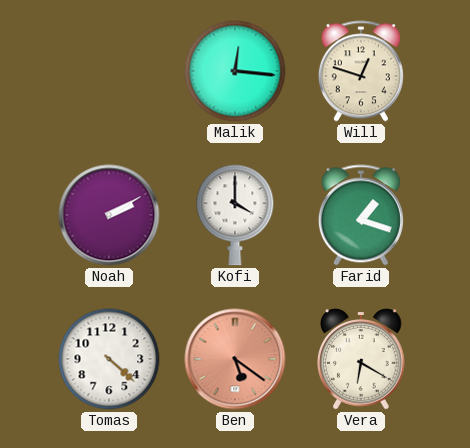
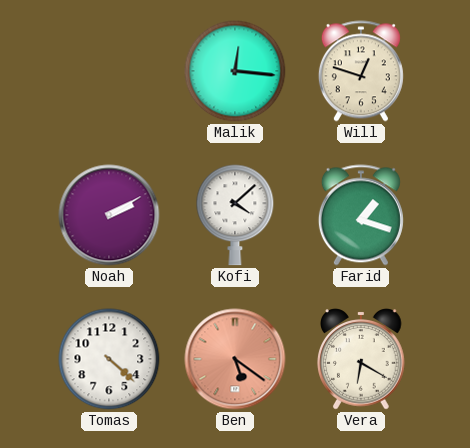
Kofi: 4:00 -> 4:08
